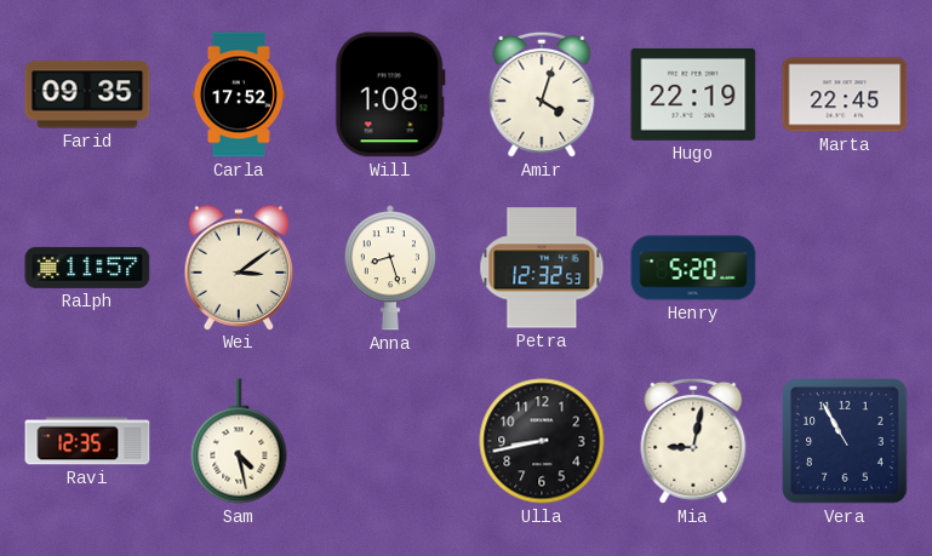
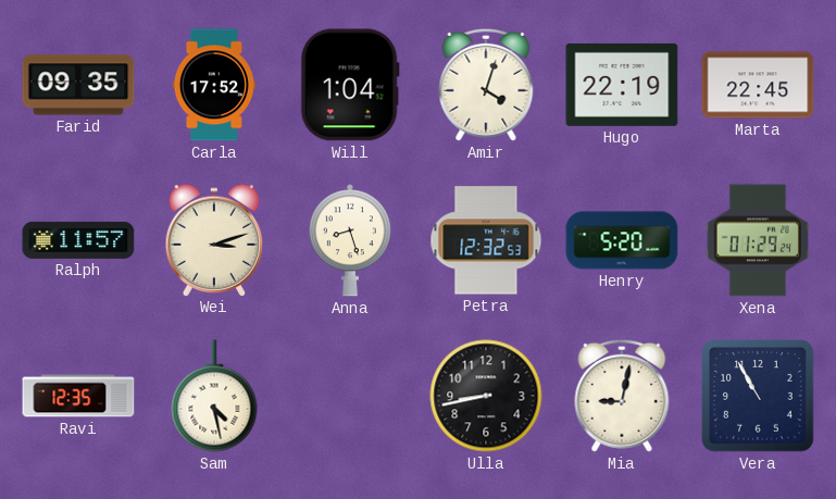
Will: 1:08 -> 1:04
Wei: 3:09 -> 3:12
Xena: none -> 01:29
